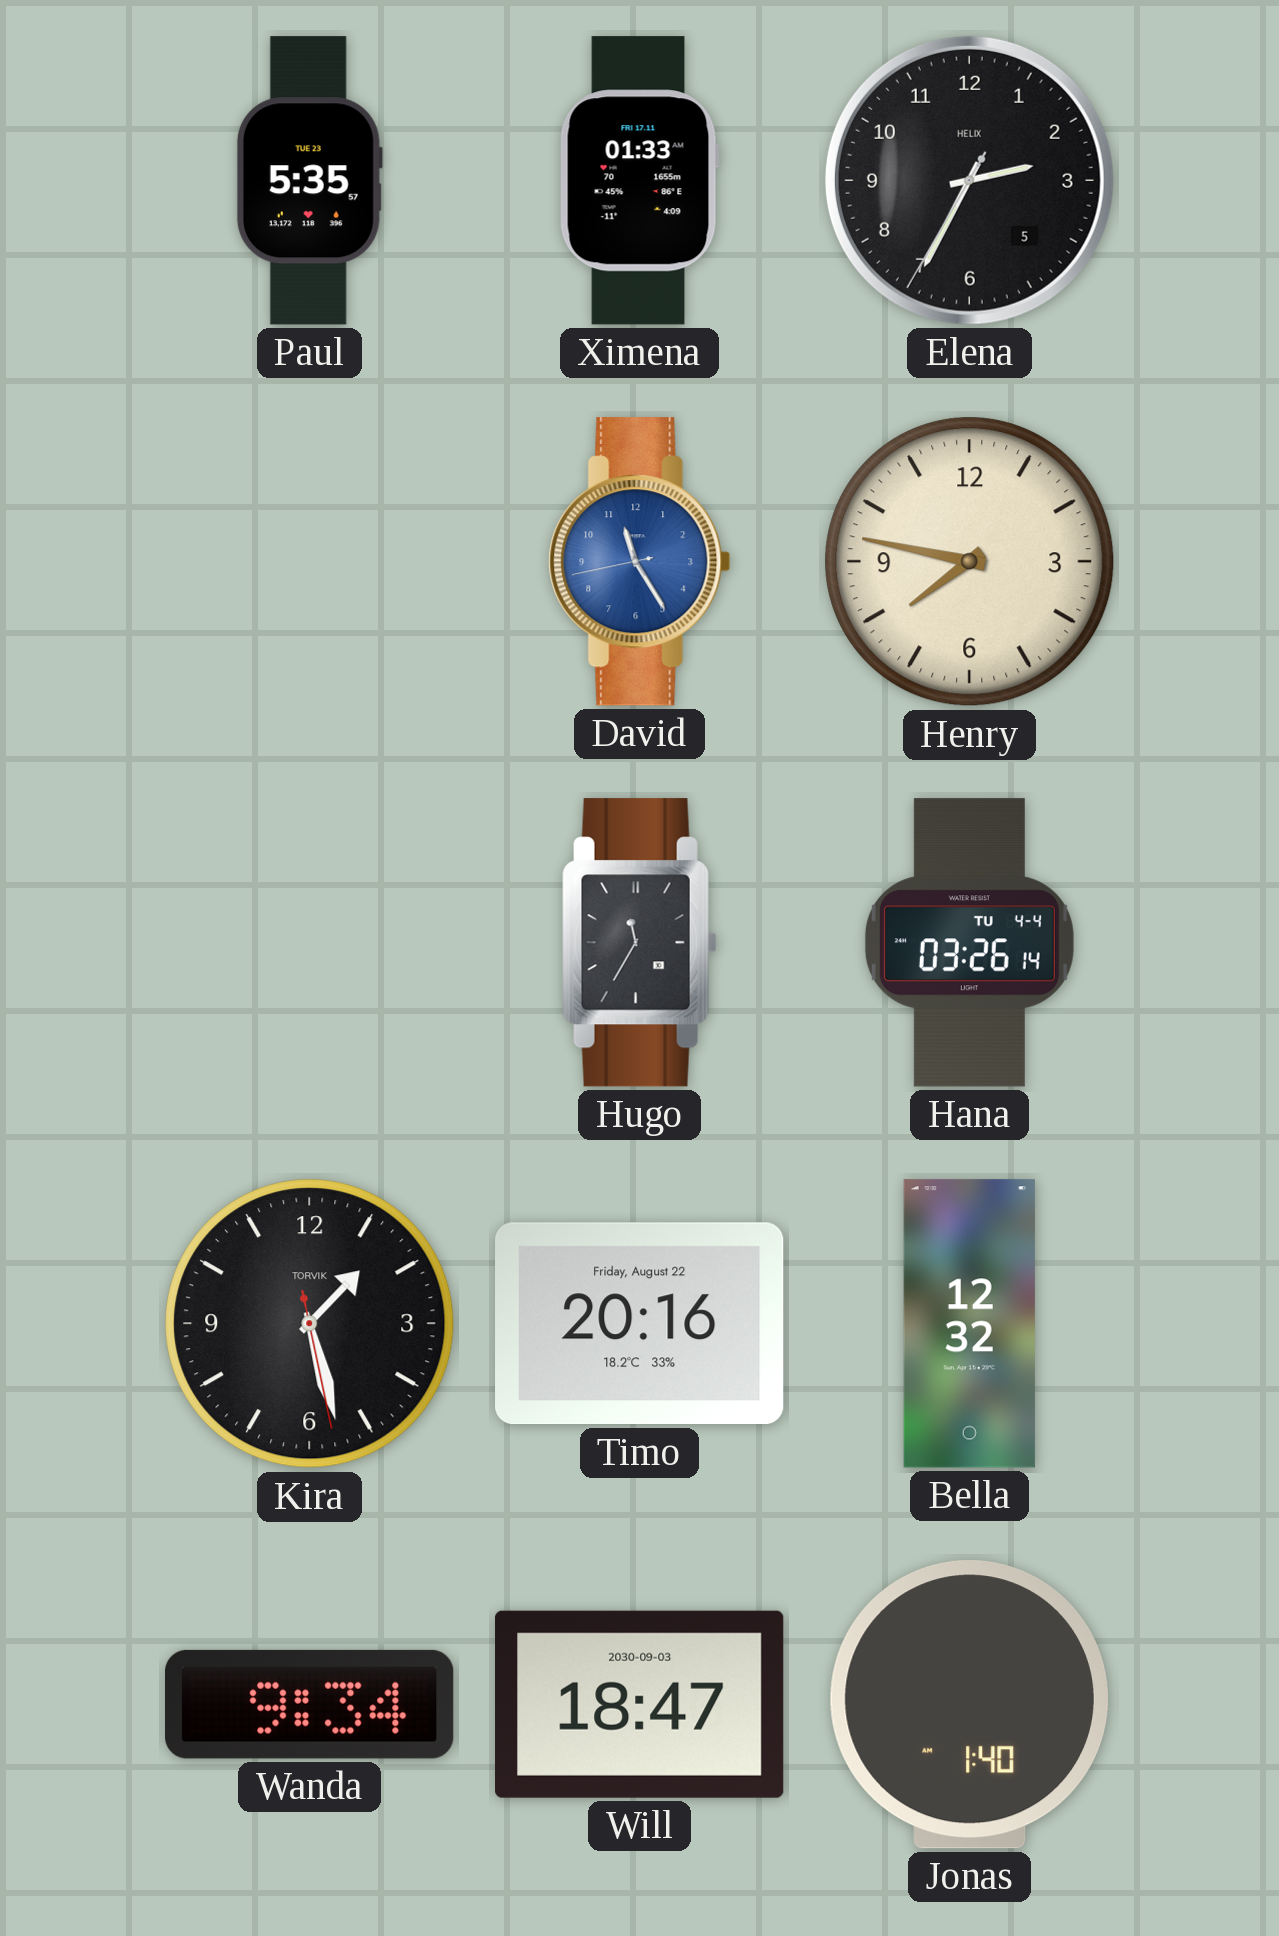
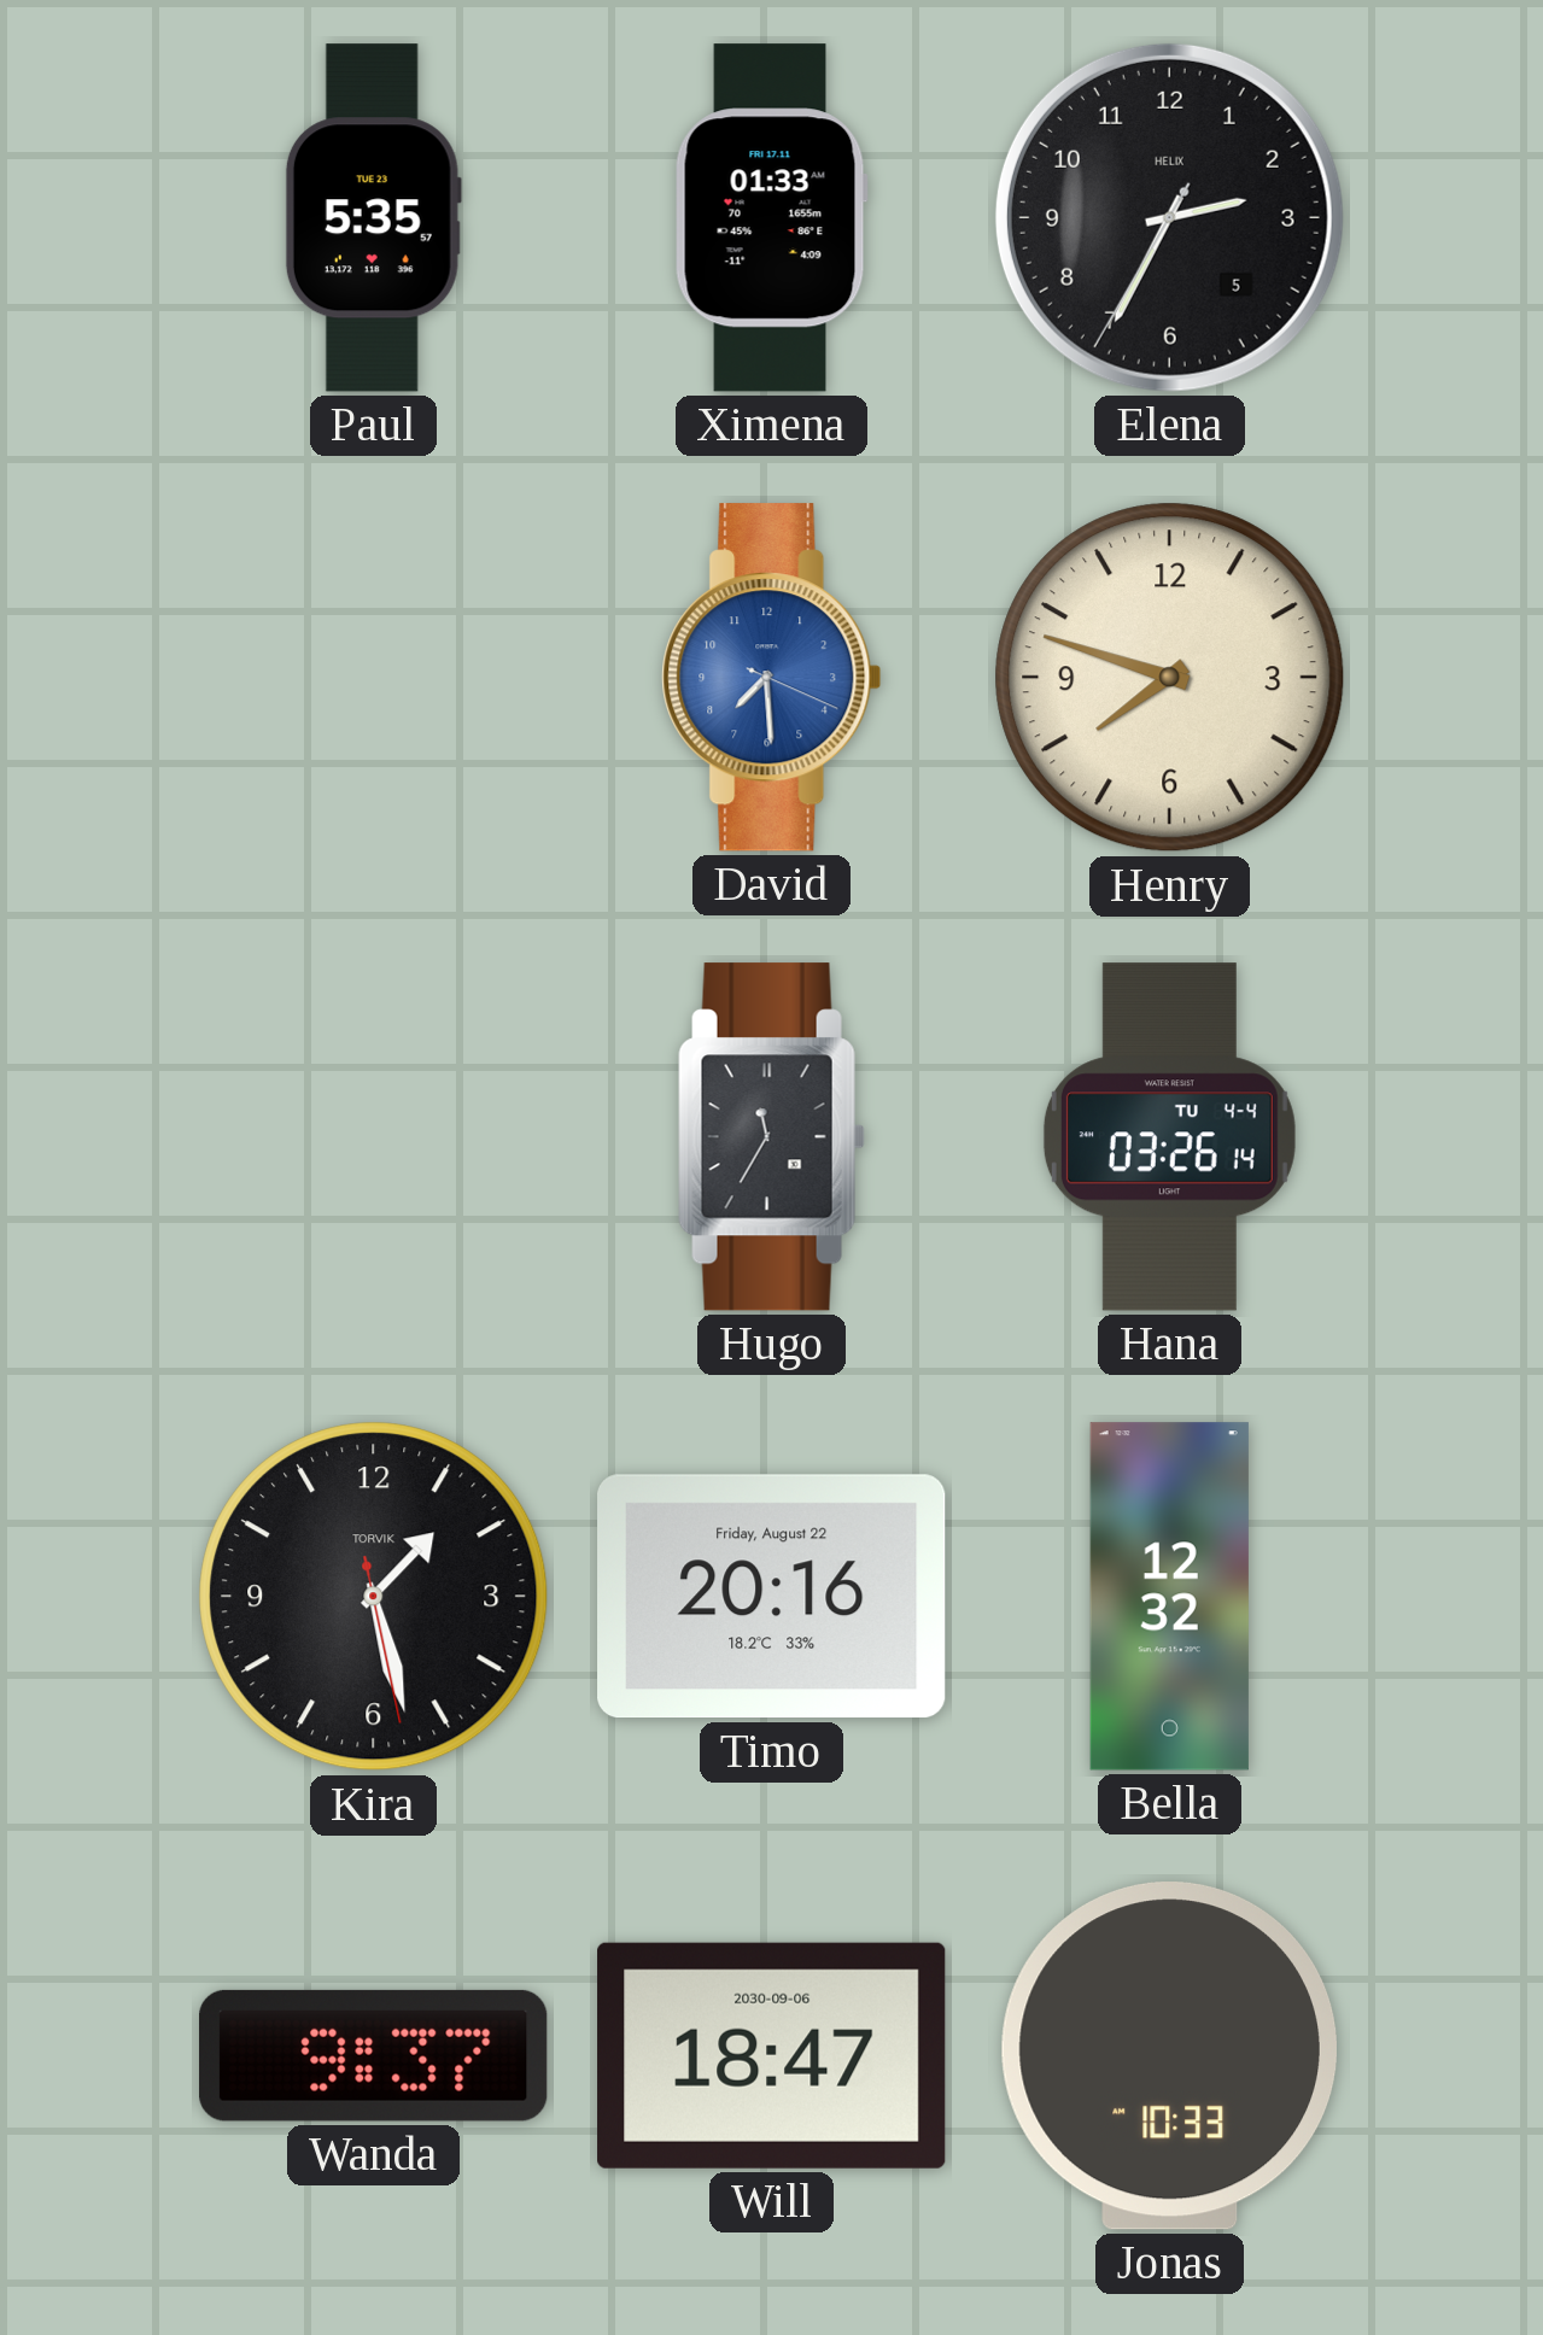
David: 11:24 -> 7:29
Henry: 7:47 -> 7:48
Wanda: 9:34 -> 9:37
Will date: 2030-09-03 -> 2030-09-06
Jonas: 1:40 -> 10:33
